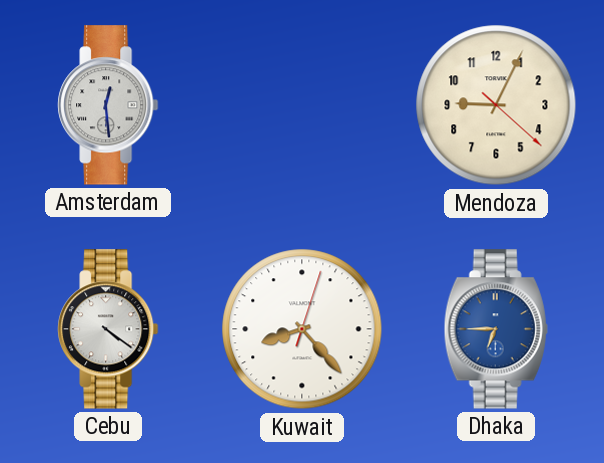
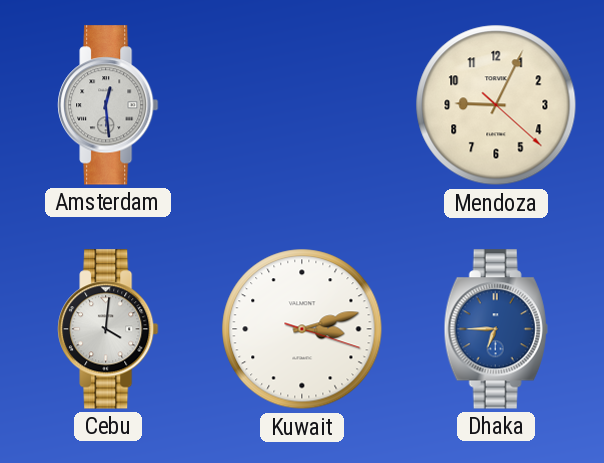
Cebu: 4:21 -> 4:01
Kuwait: 8:23 -> 3:12
